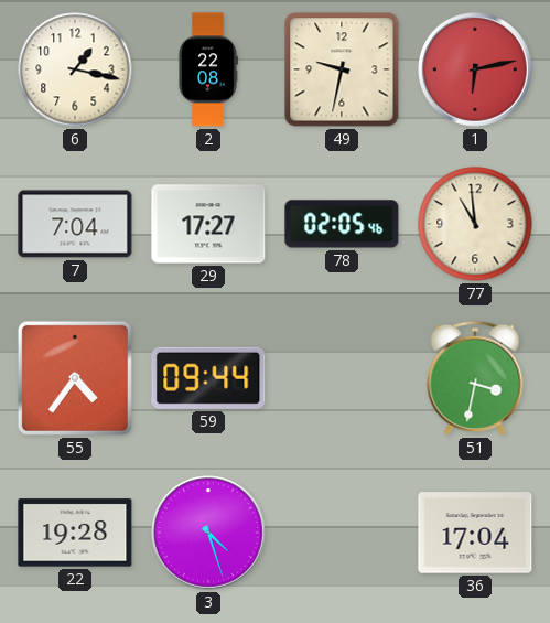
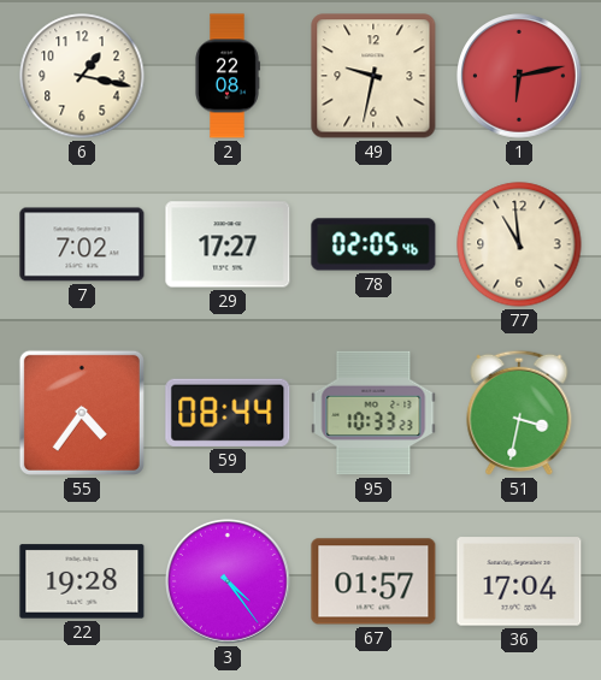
7: 7:04 -> 7:02
59: 09:44 -> 08:44
95: none -> 10:33
3: 4:27 -> 4:24
67: none -> 01:57
